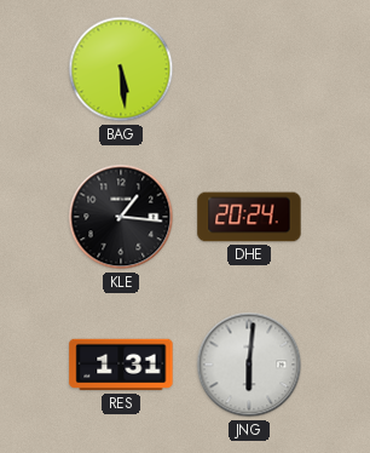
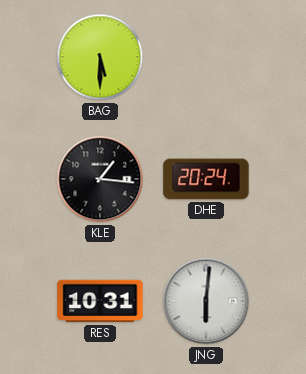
BAG: 5:29 -> 5:30
RES: 1:31 -> 10:31
